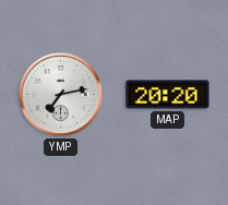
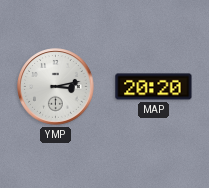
YMP: 7:13 -> 3:13
